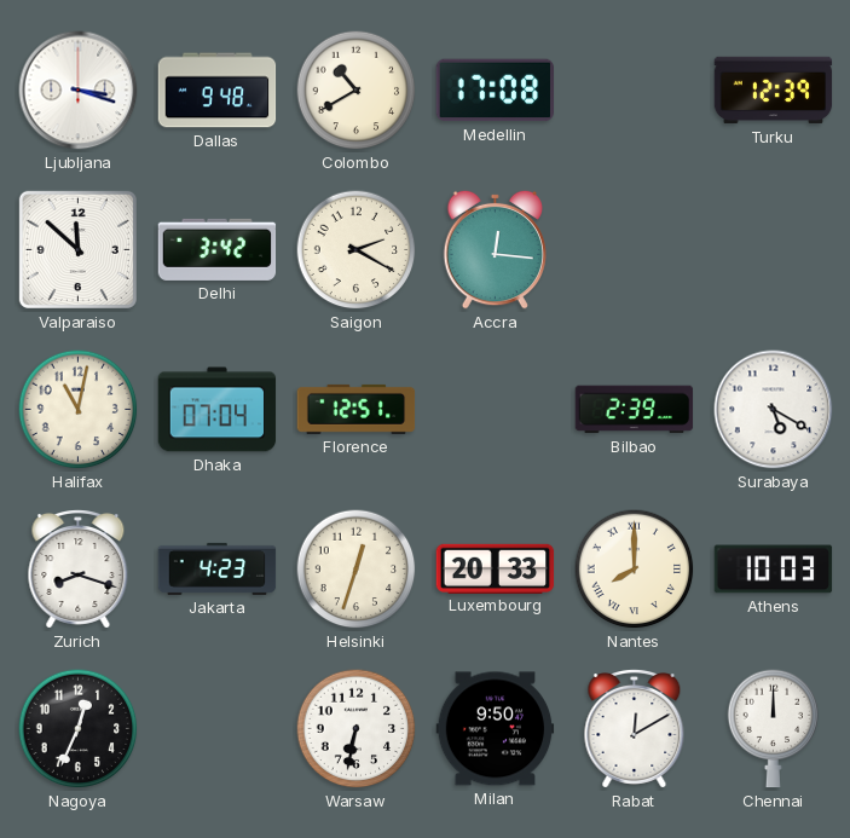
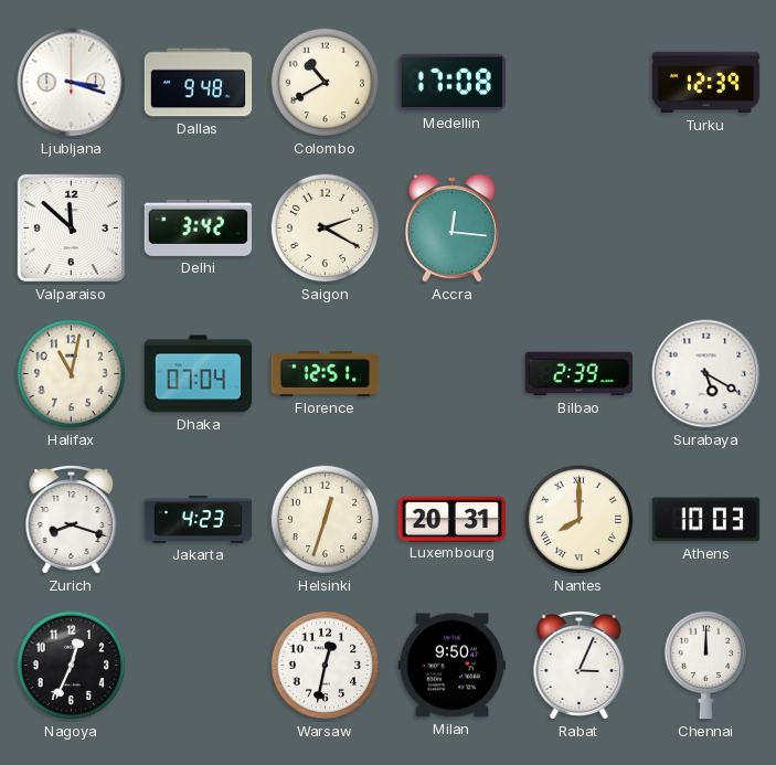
Luxembourg: 20:33 -> 20:31
Warsaw: 6:32 -> 12:32
Rabat: 12:10 -> 3:04
